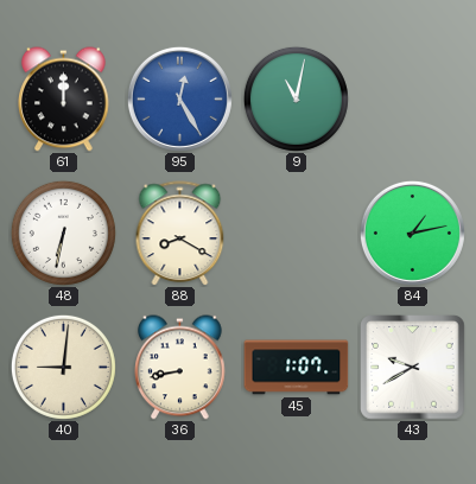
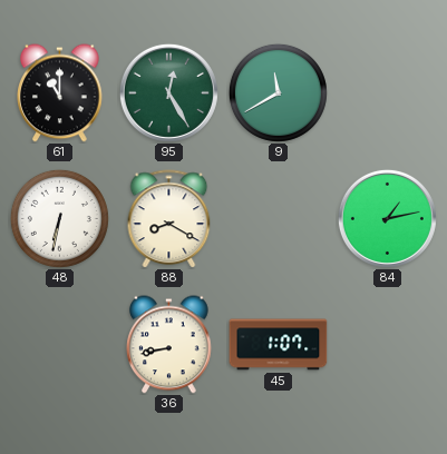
61: 12:00 -> 11:00
95 dial: blue -> green
9: 11:02 -> 11:40
40: 9:01 -> none
43: 9:40 -> none
